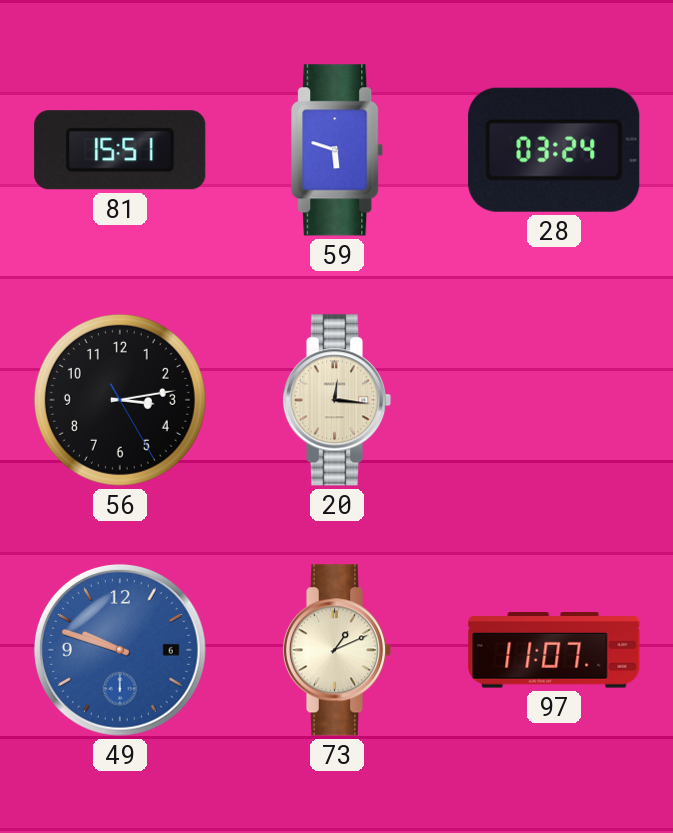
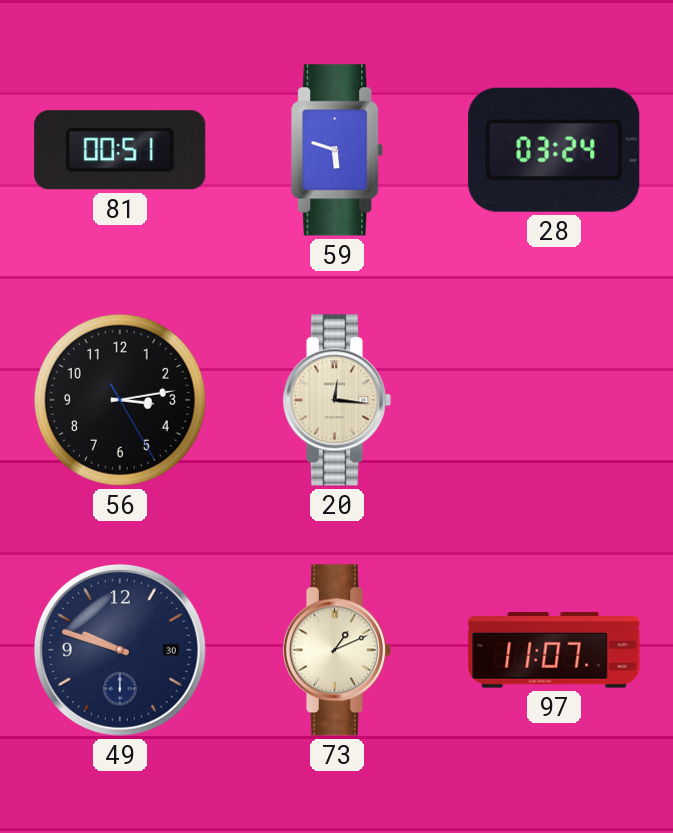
81: 15:51 -> 00:51
49 date: 6 -> 30
49 dial: blue -> navy
